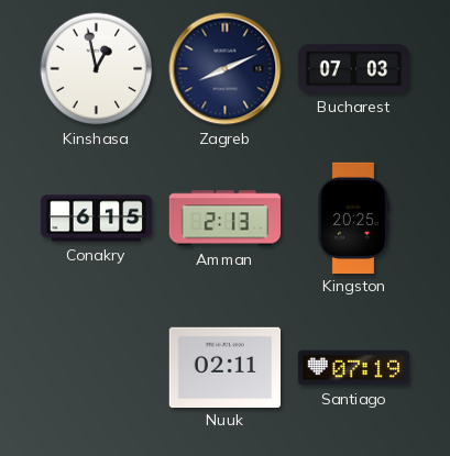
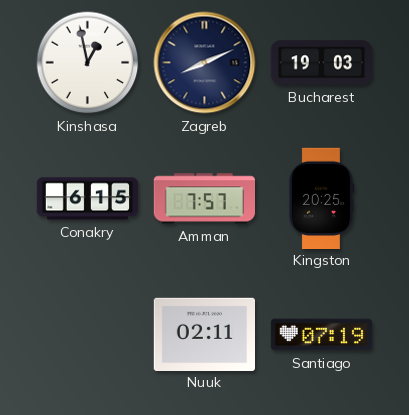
Bucharest: 07:03 -> 19:03
Amman: 2:13 -> 7:57
